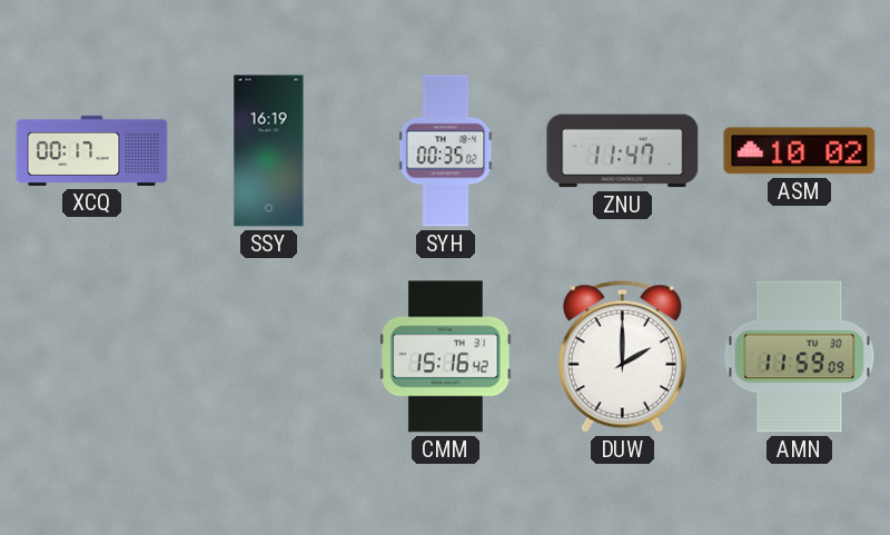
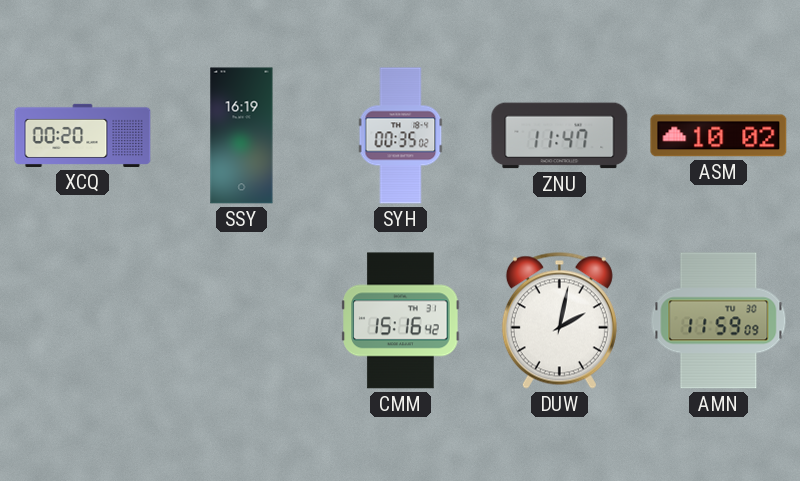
XCQ: 00:17 -> 00:20
DUW: 2:00 -> 2:02
